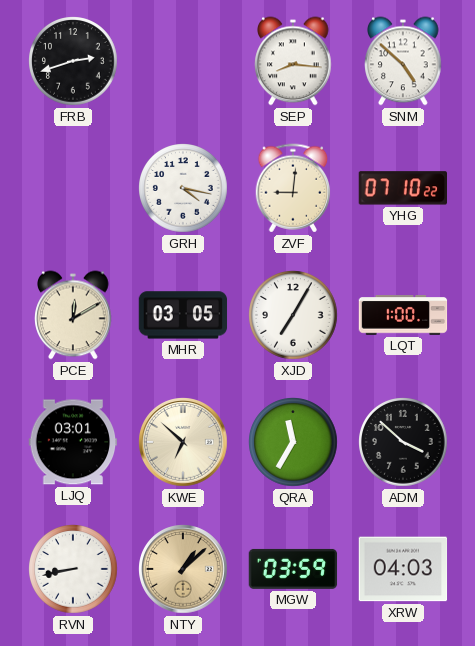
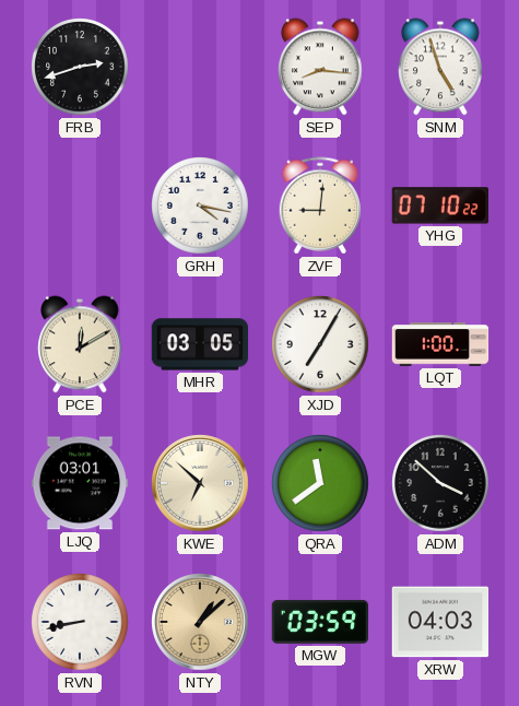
SNM: 4:52 -> 4:57
QRA: 11:35 -> 11:39
